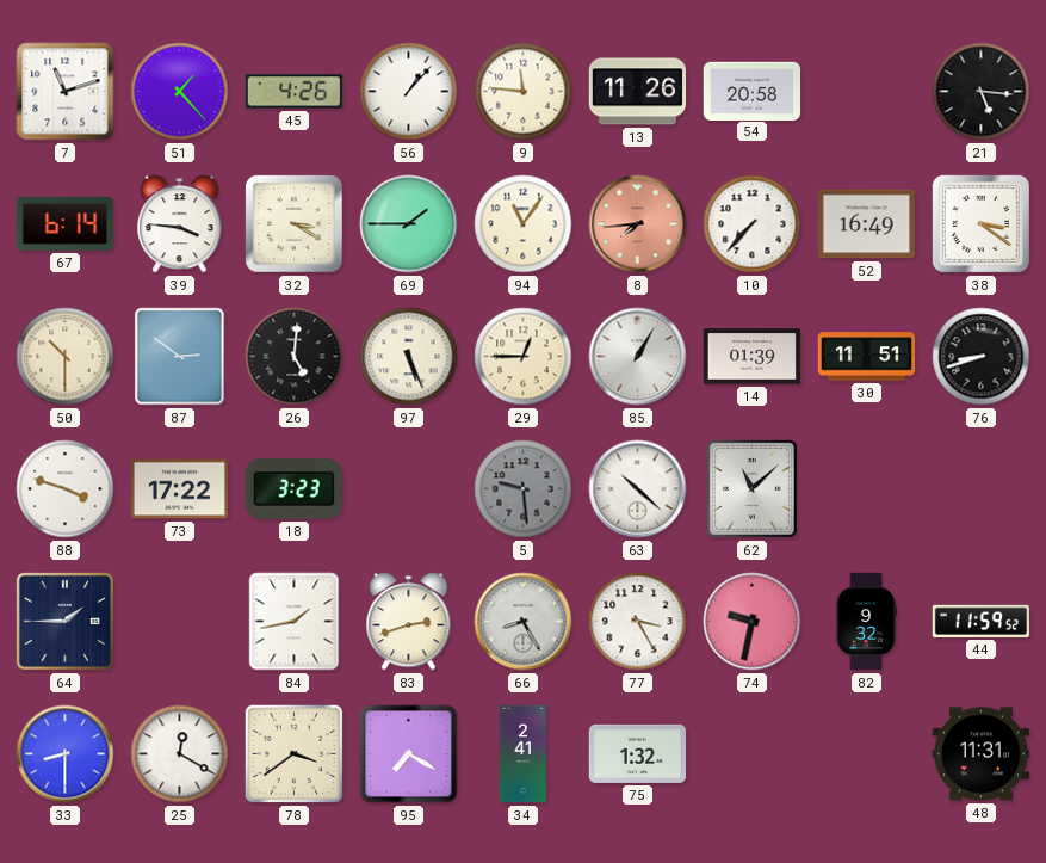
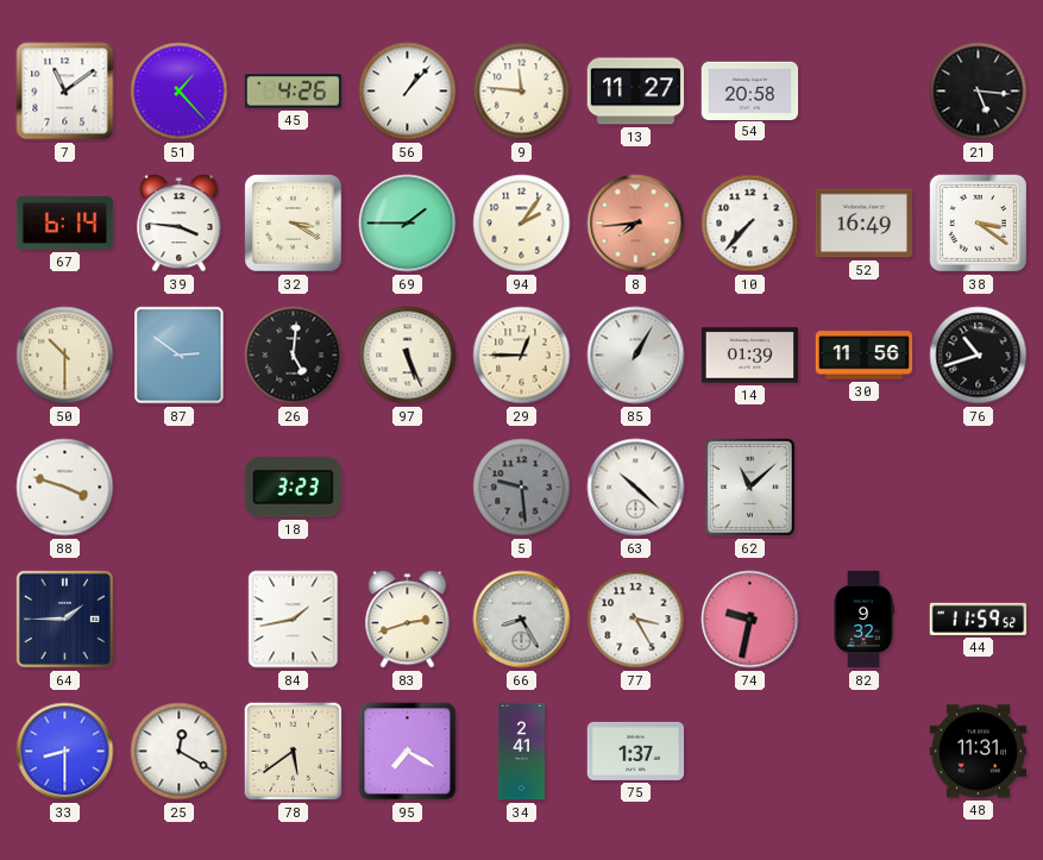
7: 11:12 -> 11:09
13: 11:26 -> 11:27
94: 11:06 -> 2:06
30: 11:51 -> 11:56
76: 8:42 -> 10:42
73: 17:22 -> none
78: 3:39 -> 5:39
75: 1:32 -> 1:37
